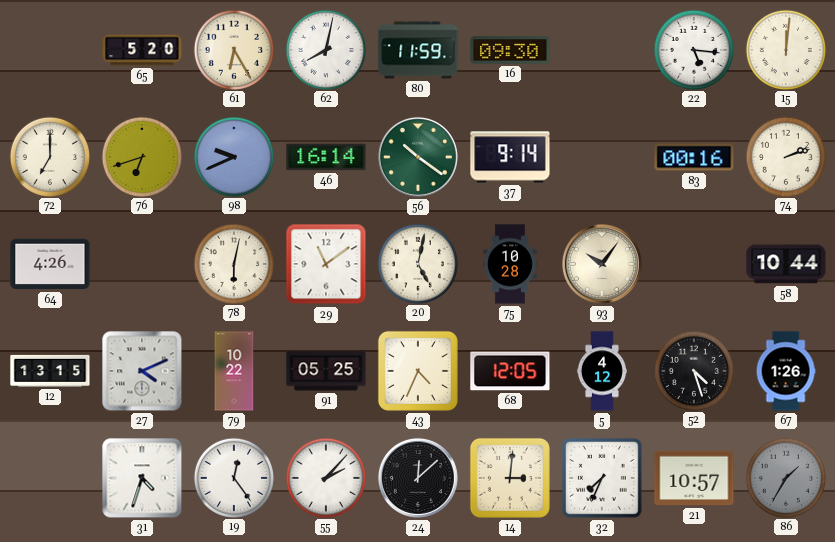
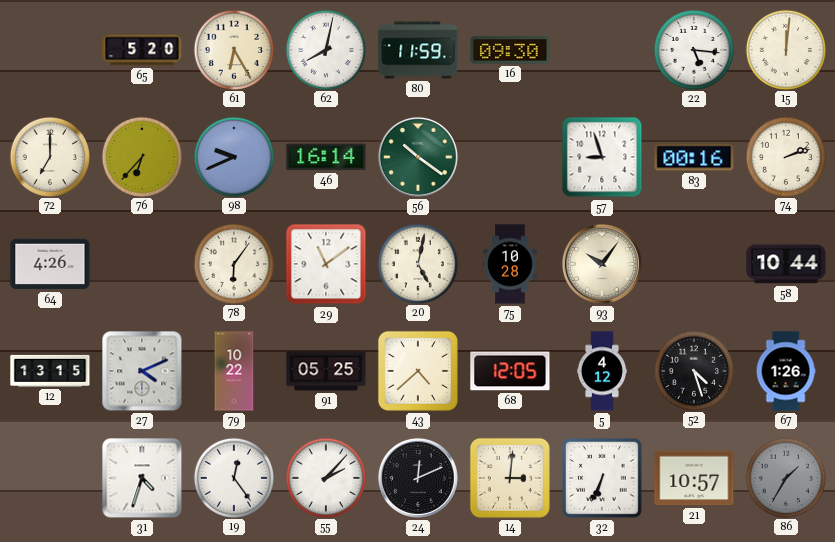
76: 6:42 -> 6:37
37: 9:14 -> none
57: none -> 8:57
78: 6:02 -> 6:06
43: 4:34 -> 4:38
24: 12:08 -> 12:11
32: 7:34 -> 6:34
